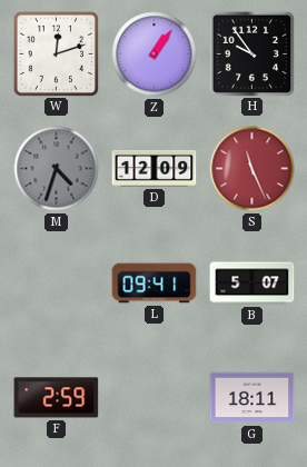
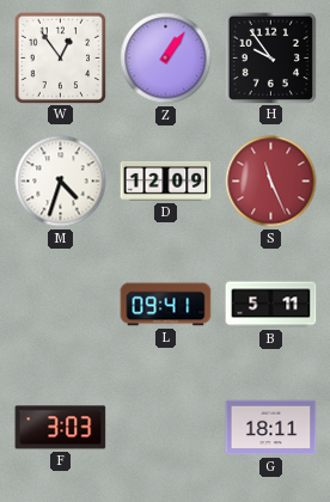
W: 12:12 -> 12:54
M dial: grey -> white
B: 5:07 -> 5:11
F: 2:59 -> 3:03
